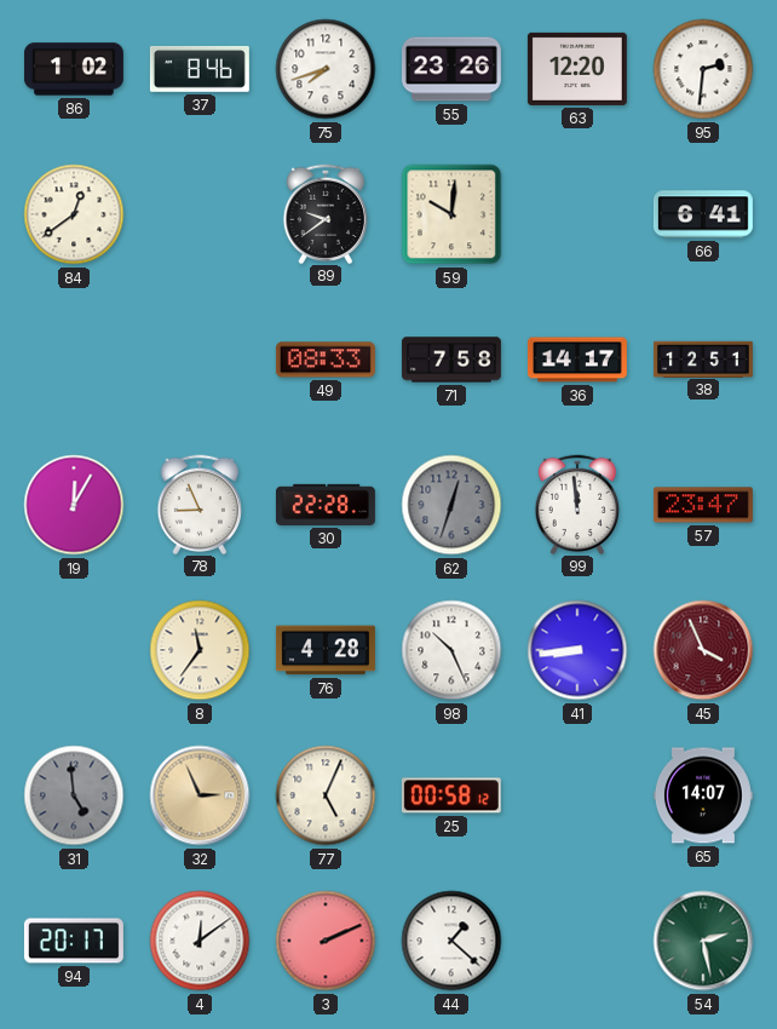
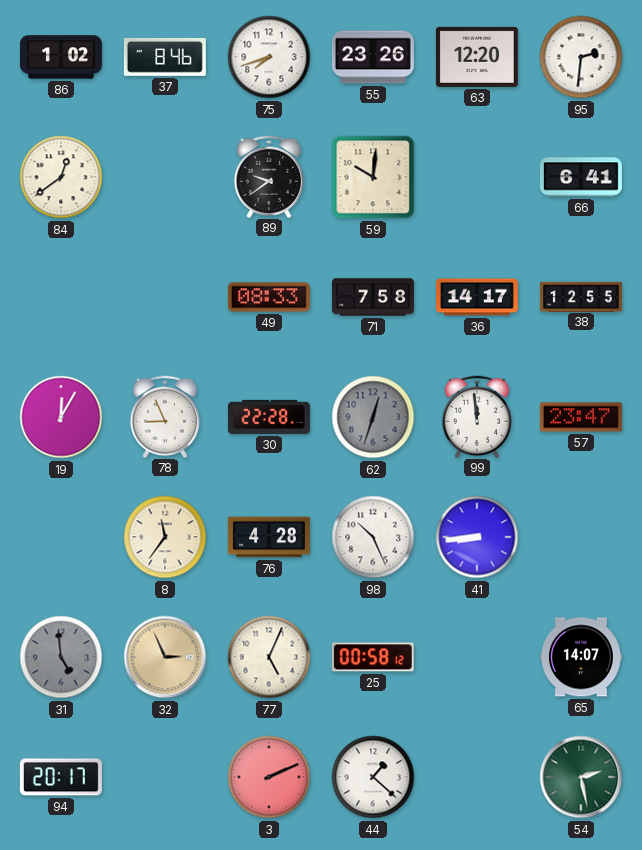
38: 12:51 -> 12:55
45: 3:56 -> none
4: 12:09 -> none
